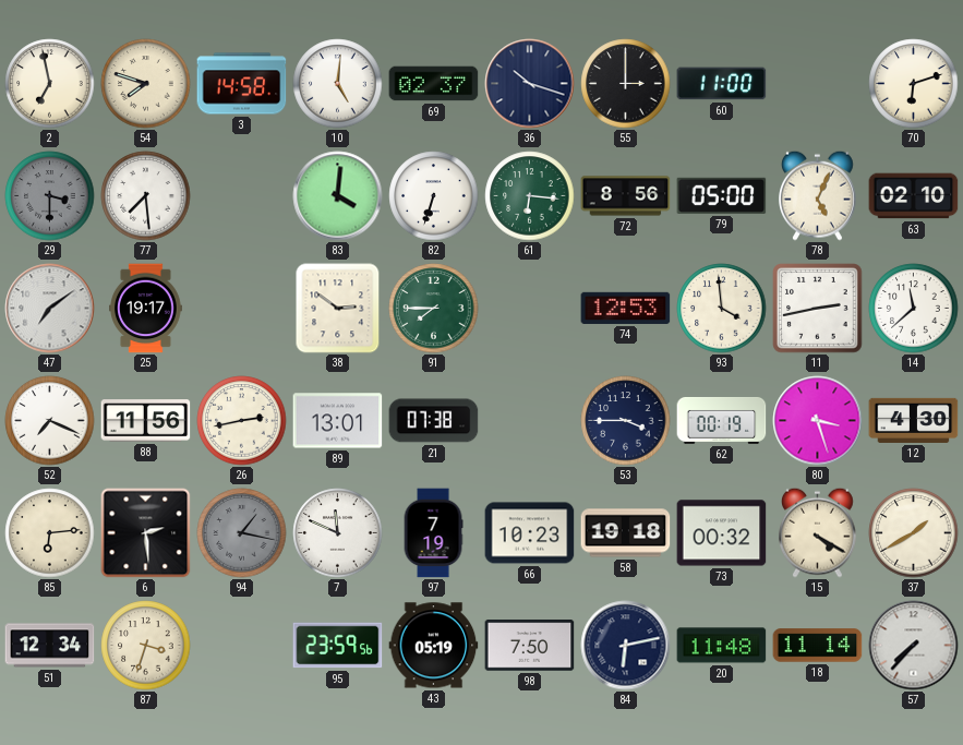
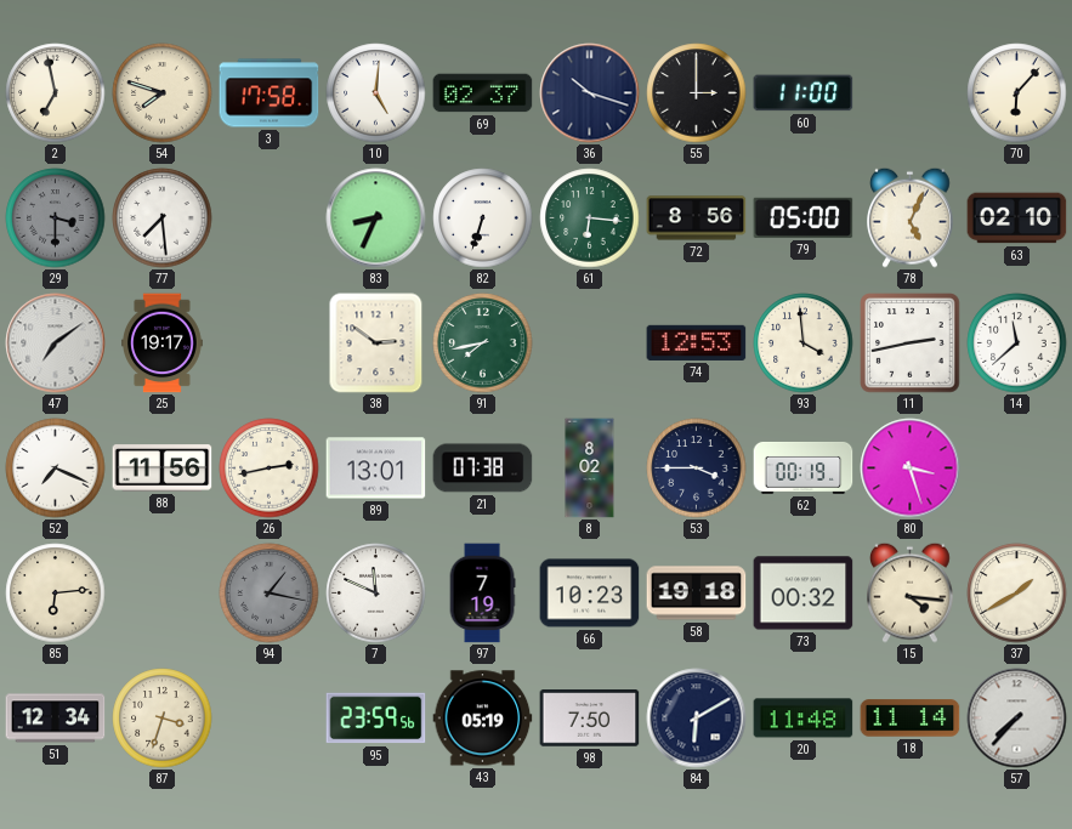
3: 14:58 -> 17:58
70: 6:12 -> 6:07
83: 4:01 -> 8:34
91: 7:45 -> 7:43
8: none -> 8:02
12: 4:30 -> none
6: 2:29 -> none
15: 4:20 -> 4:16
84: 6:13 -> 6:10
